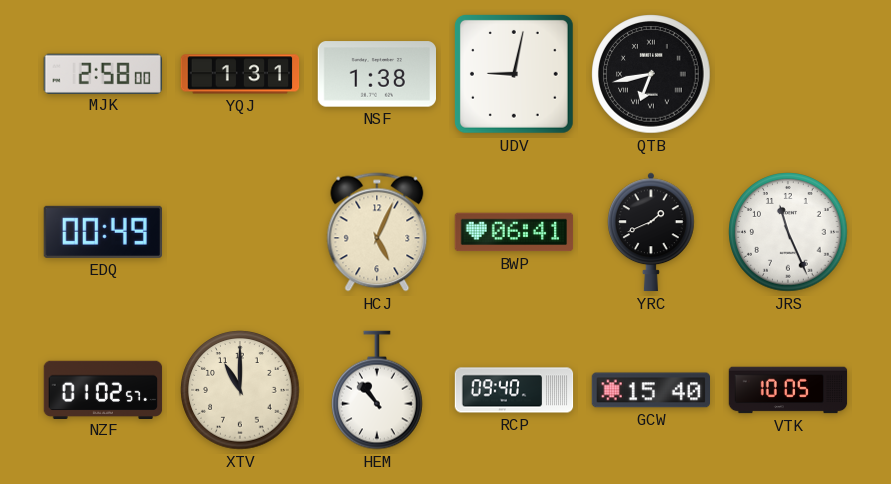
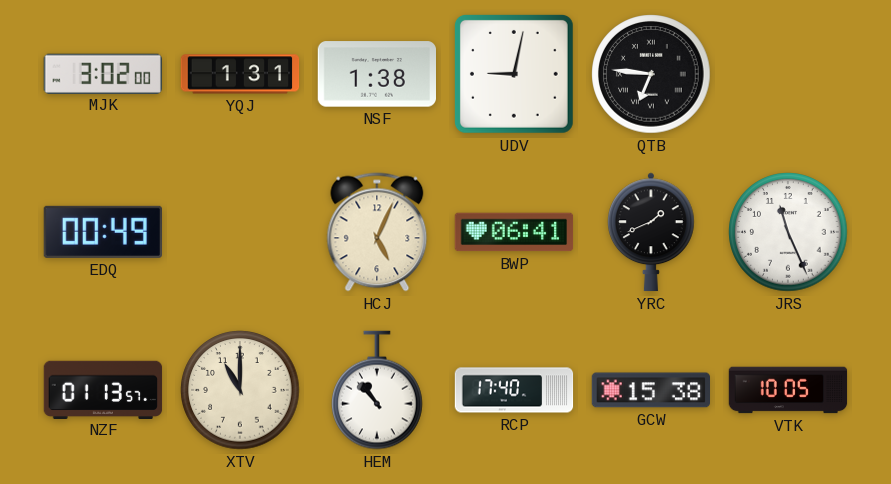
MJK: 2:58 -> 3:02
QTB: 6:43 -> 6:46
NZF: 01:02 -> 01:13
RCP: 09:40 -> 17:40
GCW: 15:40 -> 15:38
